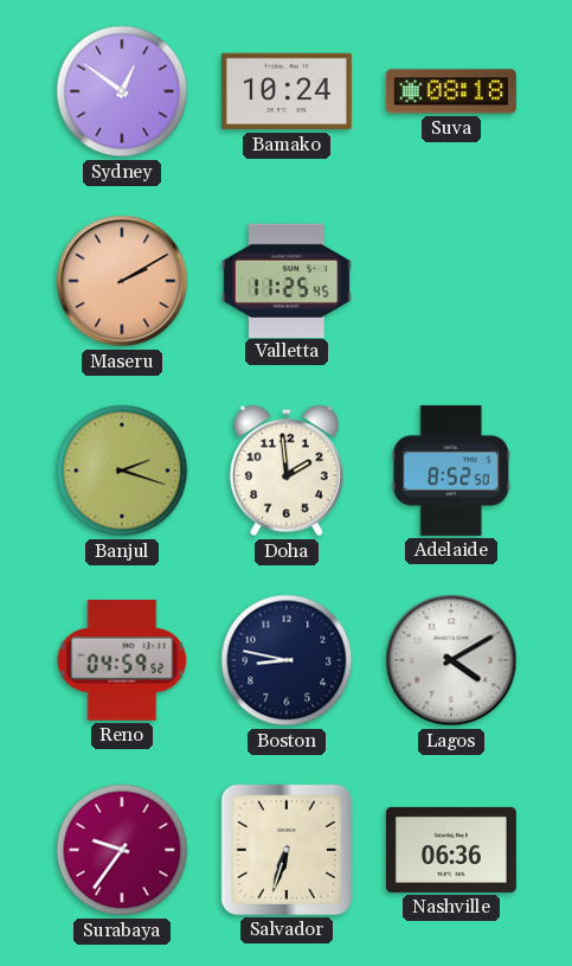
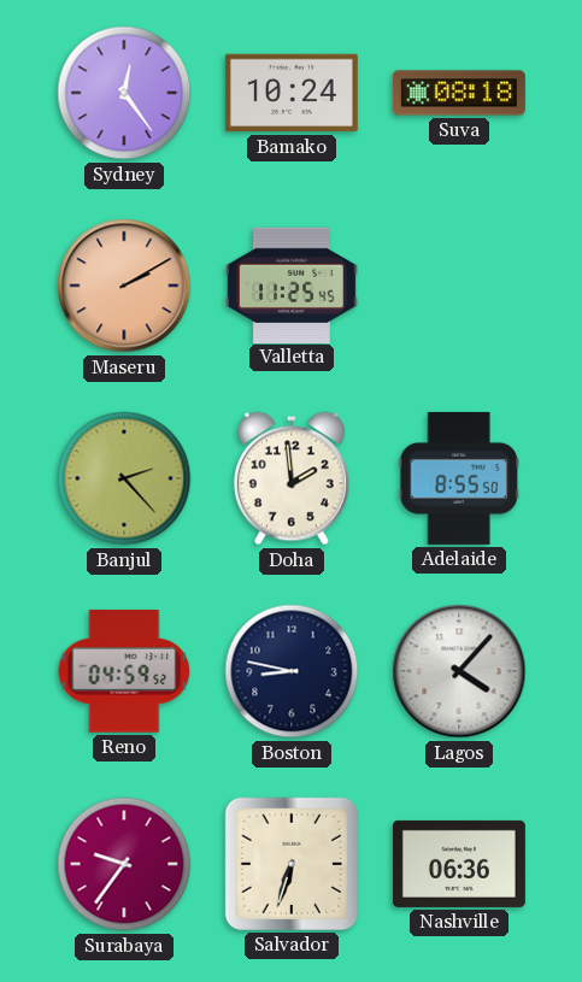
Sydney: 12:51 -> 12:24
Banjul: 2:18 -> 2:23
Adelaide: 8:52 -> 8:55
Lagos: 4:10 -> 4:07
